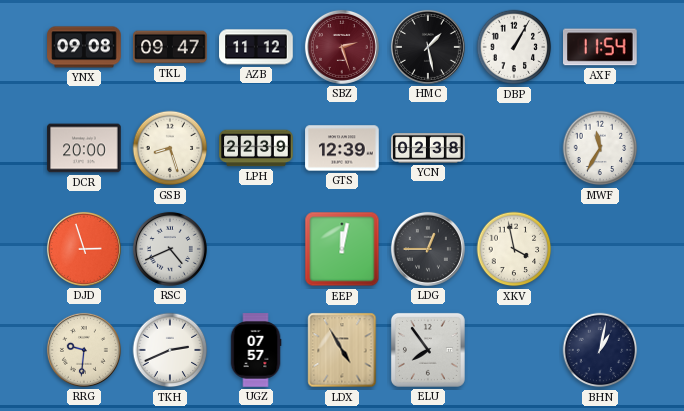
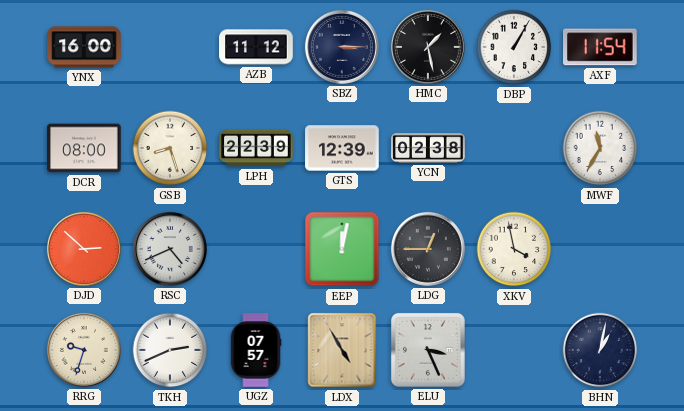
YNX: 09:08 -> 16:00
TKL: 09:47 -> none
SBZ: 2:27 -> 3:15
SBZ dial: burgundy -> navy
DCR: 20:00 -> 08:00
DJD: 2:57 -> 2:52
RRG: 9:31 -> 9:33
ELU: 7:54 -> 3:26
